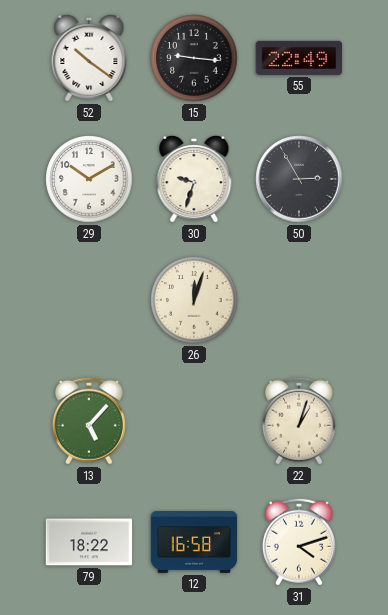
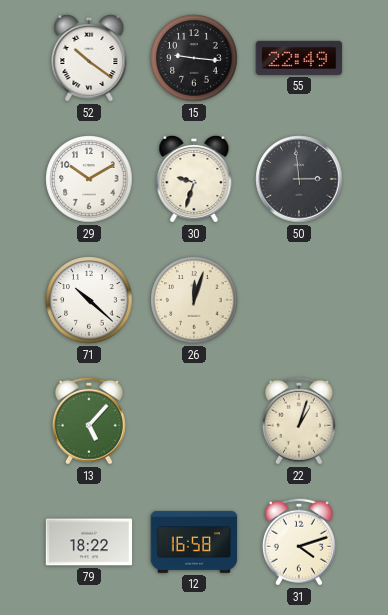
50: 2:55 -> 2:59
71: none -> 10:22
